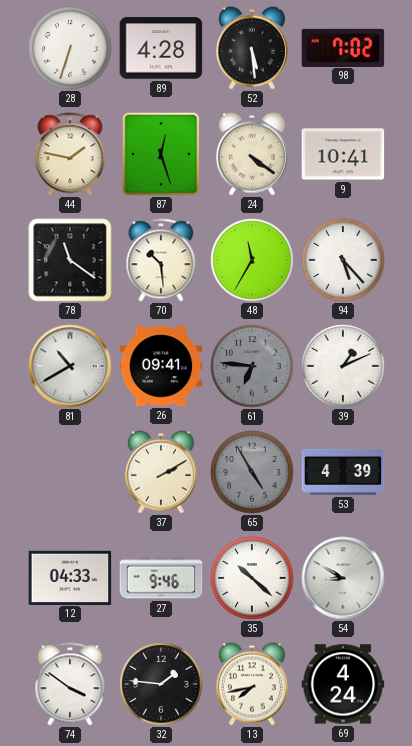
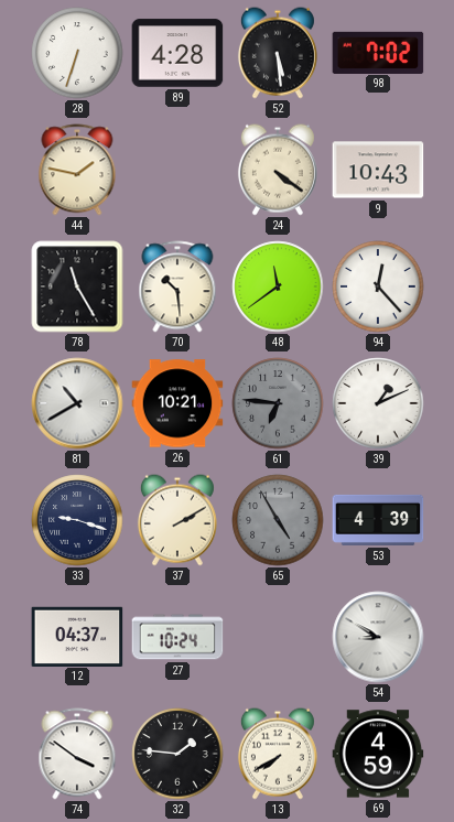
87: 12:27 -> none
9: 10:41 -> 10:43
78: 11:21 -> 11:25
48: 11:35 -> 11:39
94: 5:23 -> 12:23
26: 09:41 -> 10:21
33: none -> 9:18
12: 04:33 -> 04:37
27: 9:46 -> 10:24
35: 10:22 -> none
13: 7:43 -> 7:40
69: 4:24 -> 4:59
